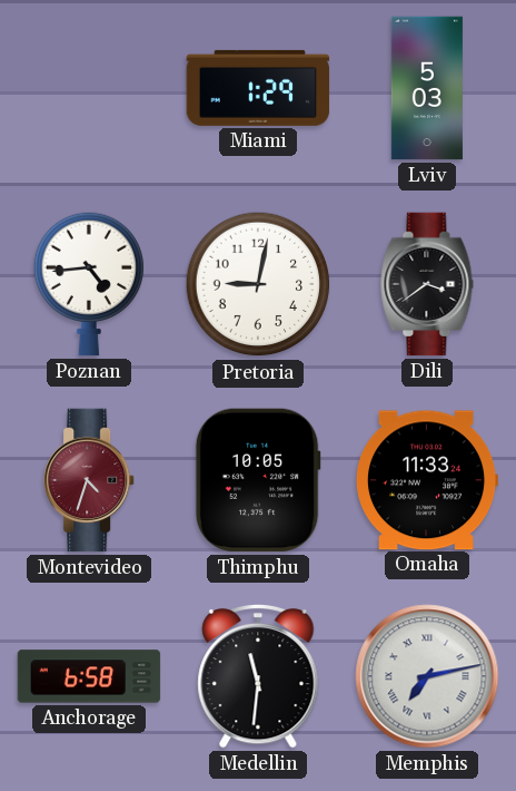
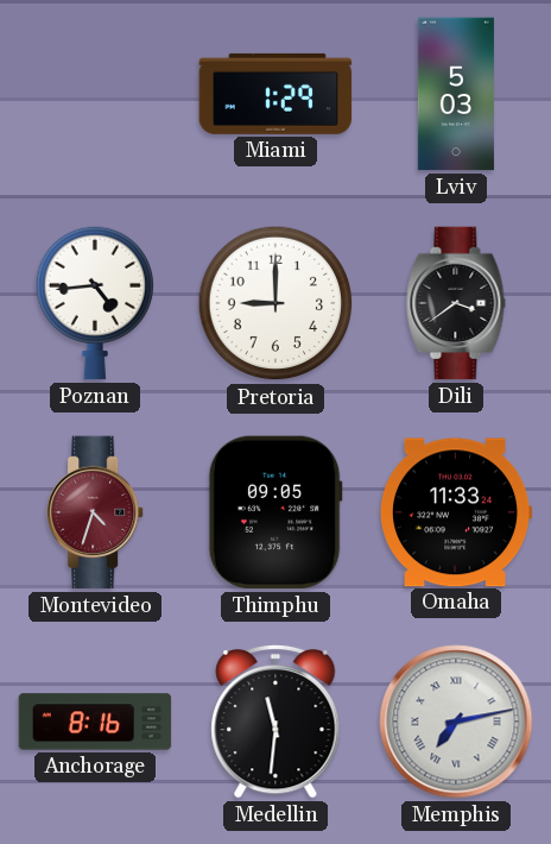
Pretoria: 9:02 -> 9:00
Thimphu: 10:05 -> 09:05
Anchorage: 6:58 -> 8:16
